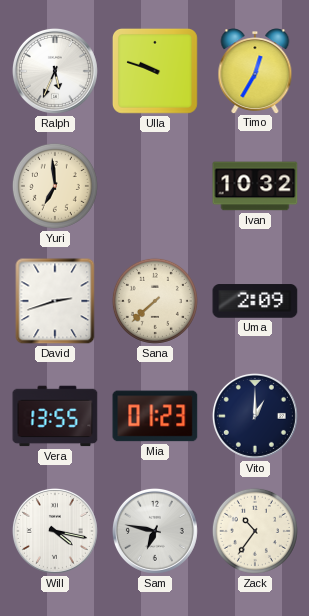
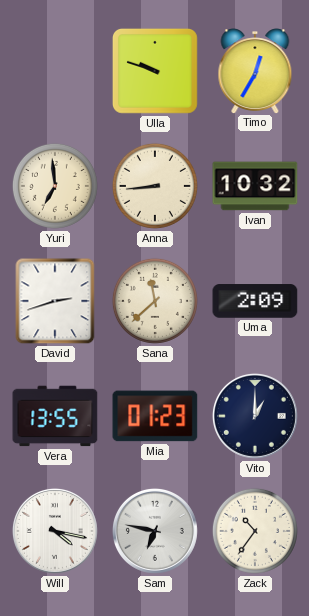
Ralph: 5:34 -> none
Anna: none -> 8:44
Sana: 7:38 -> 11:38
